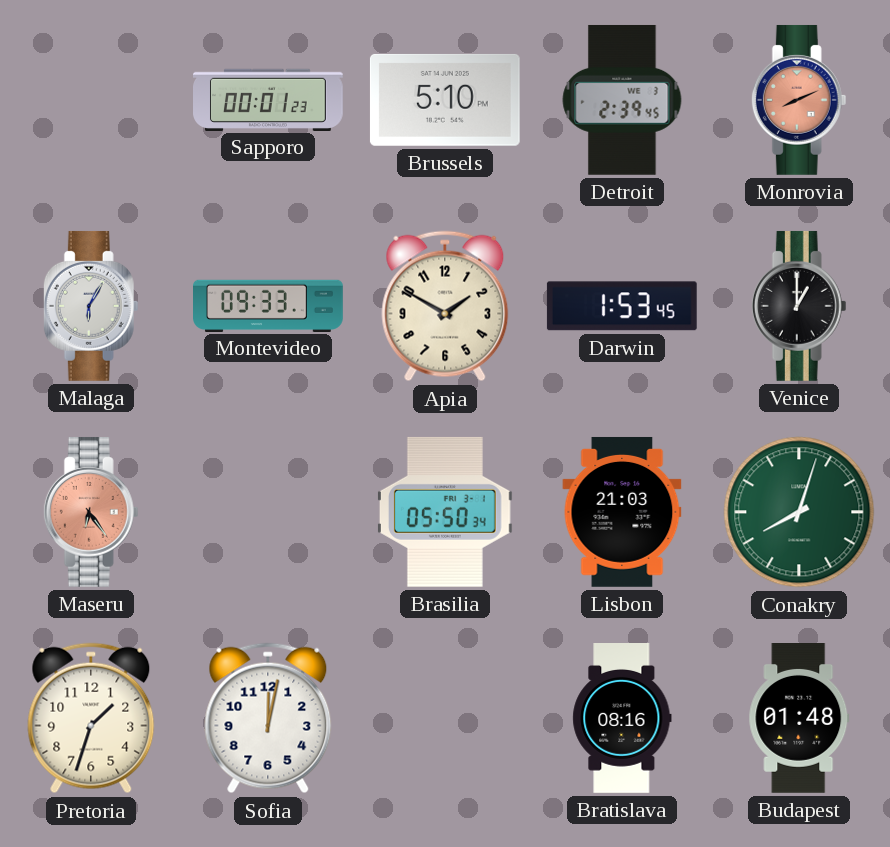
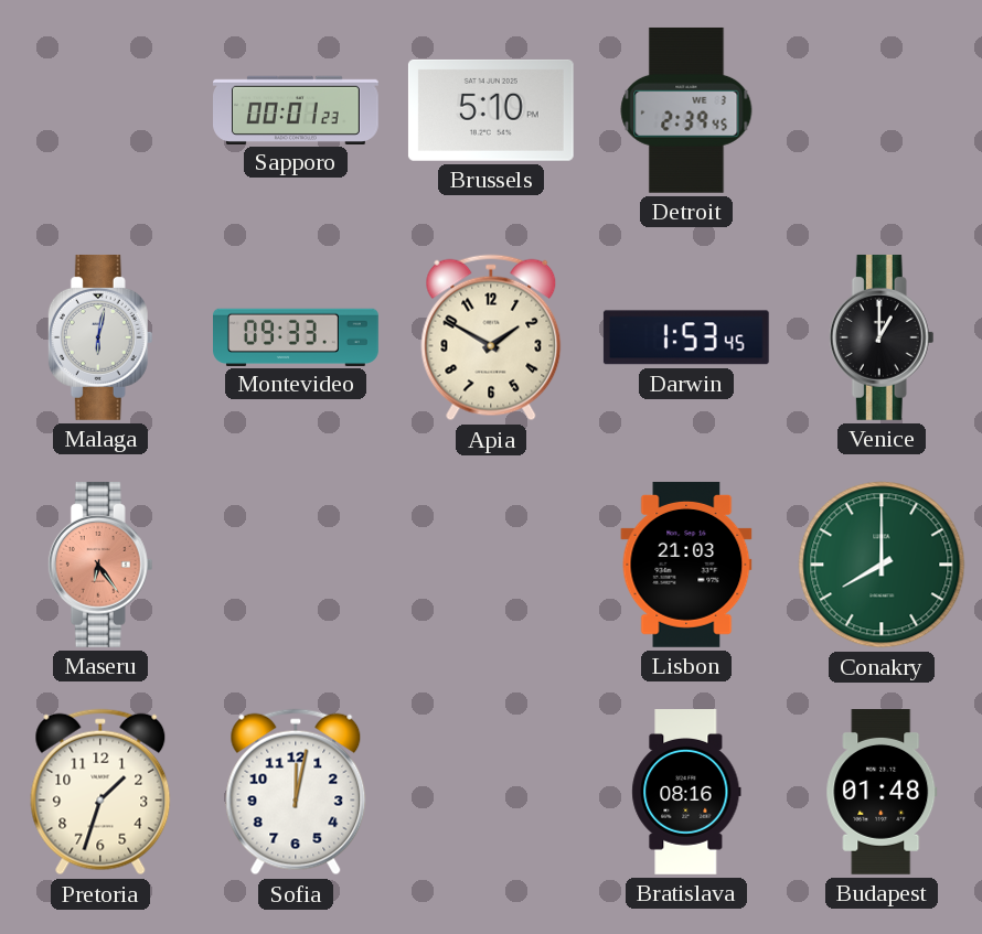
Monrovia: 8:11 -> none
Malaga: 6:05 -> 6:02
Brasilia: 05:50 -> none
Conakry: 8:03 -> 8:00
